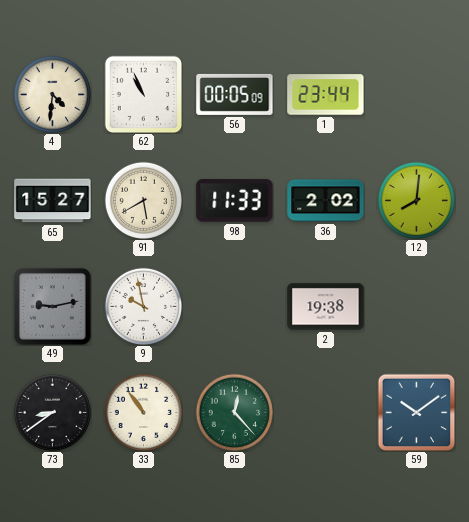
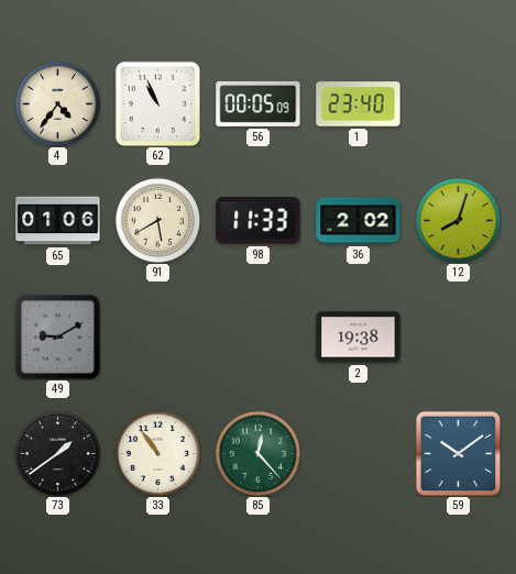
4: 4:31 -> 4:36
1: 23:44 -> 23:40
65: 15:27 -> 01:06
12: 8:01 -> 8:03
49: 9:13 -> 9:10
9: 9:58 -> none
73: 8:39 -> 1:39
